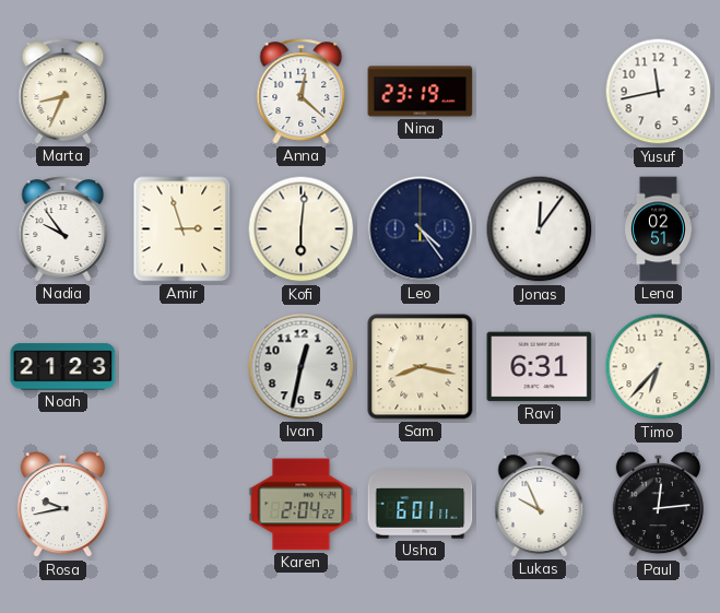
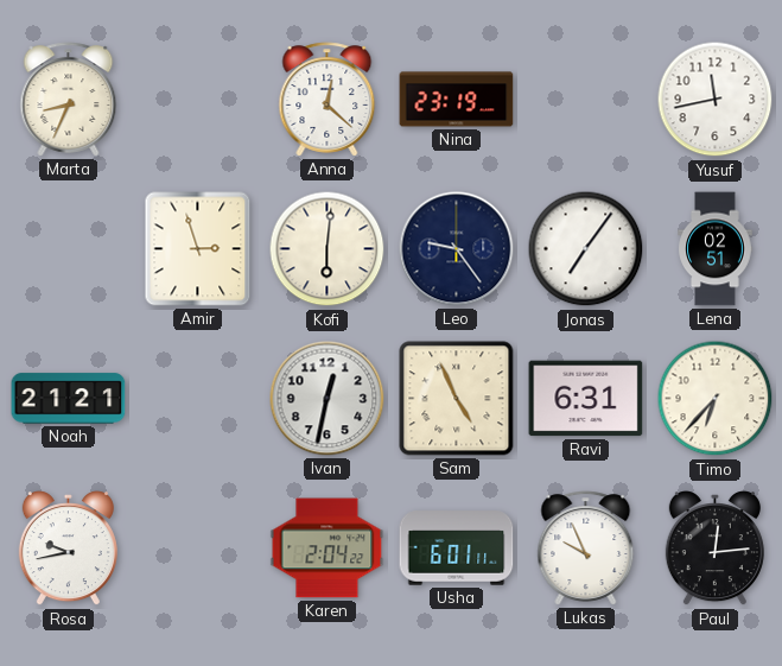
Nadia: 9:54 -> none
Leo: 4:24 -> 9:24
Jonas: 12:06 -> 7:06
Noah: 21:23 -> 21:21
Sam: 8:17 -> 4:56
